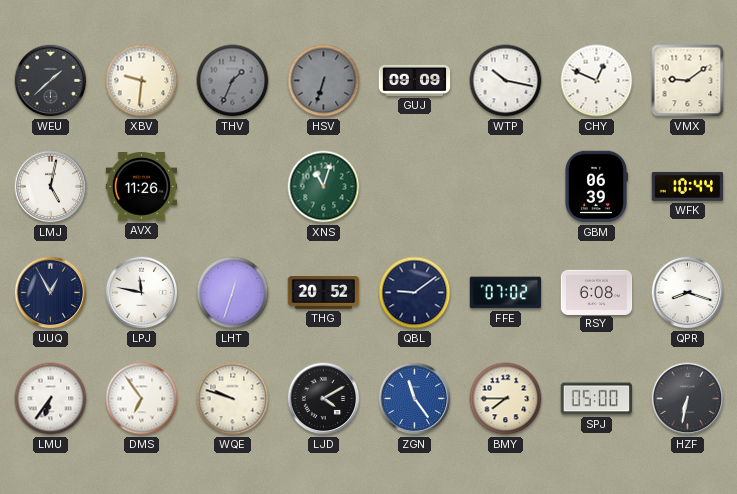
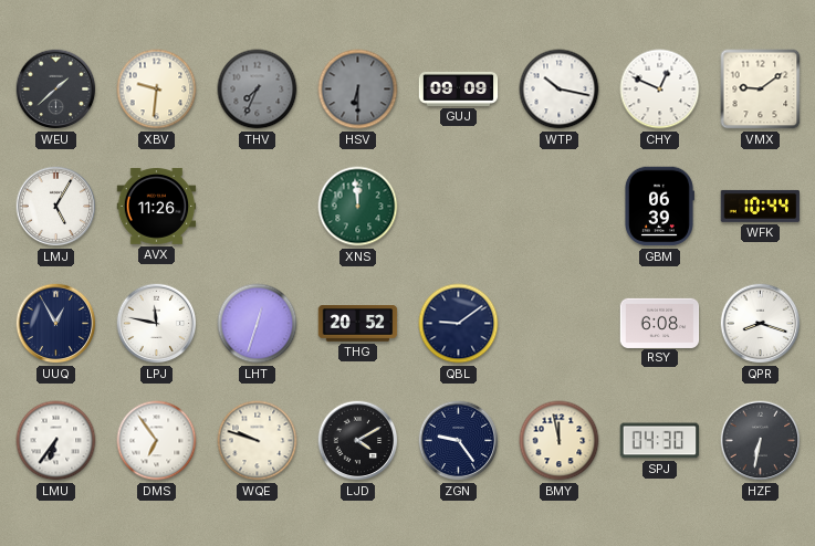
THV: 1:34 -> 7:34
HSV: 6:33 -> 6:30
LMJ: 5:02 -> 5:05
XNS: 11:03 -> 11:59
FFE: 07:02 -> none
ZGN: 11:24 -> 9:24
ZGN dial: blue -> navy
BMY: 7:45 -> 11:58
SPJ: 05:00 -> 04:30
